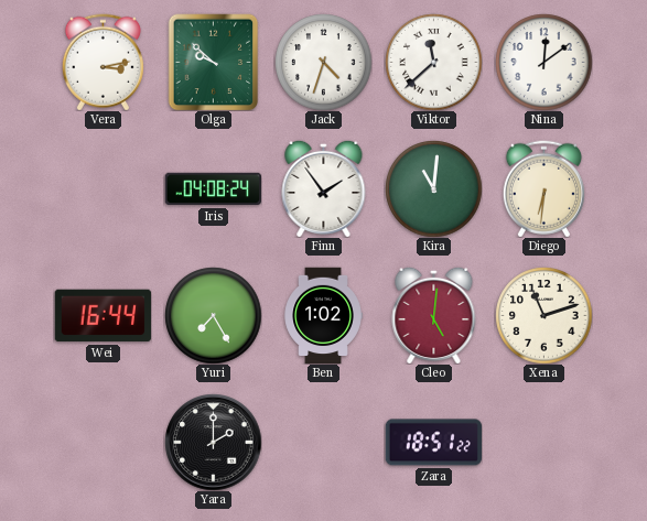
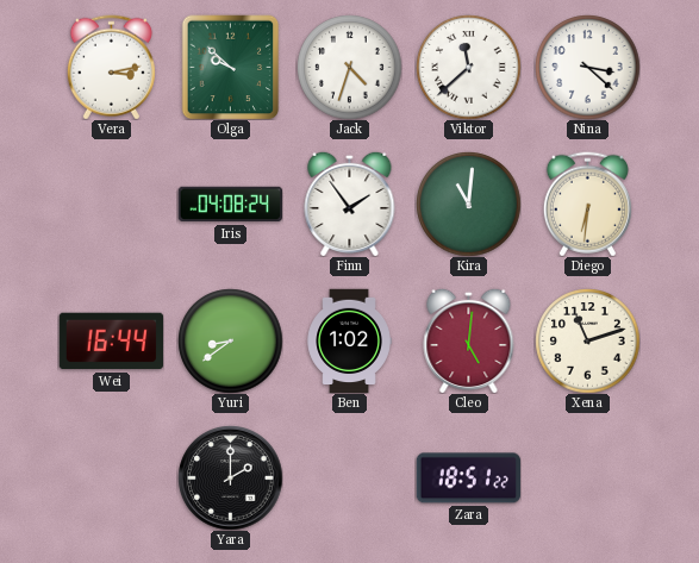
Nina: 12:09 -> 3:22
Yuri: 7:25 -> 8:39
